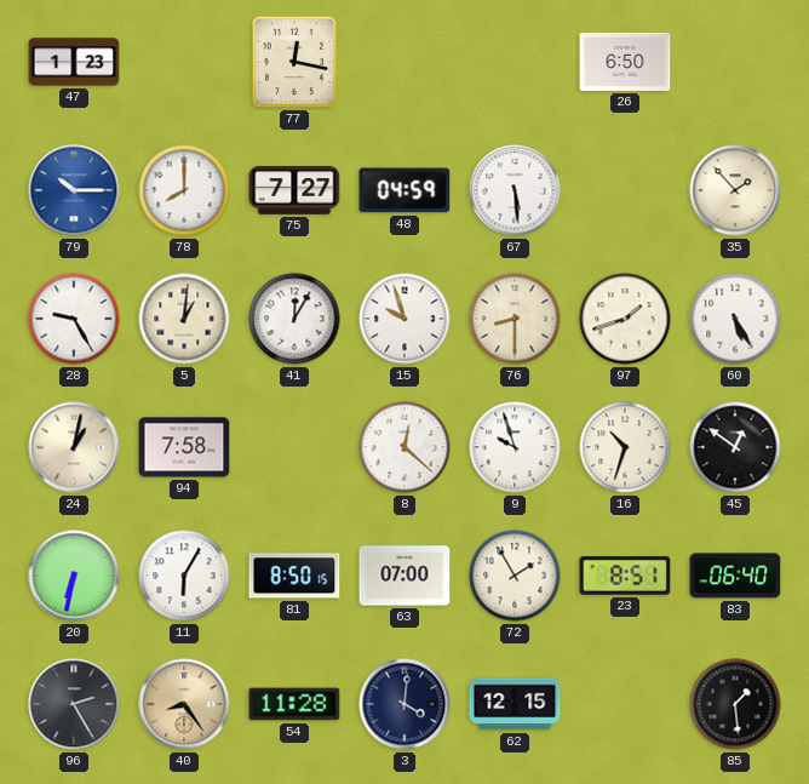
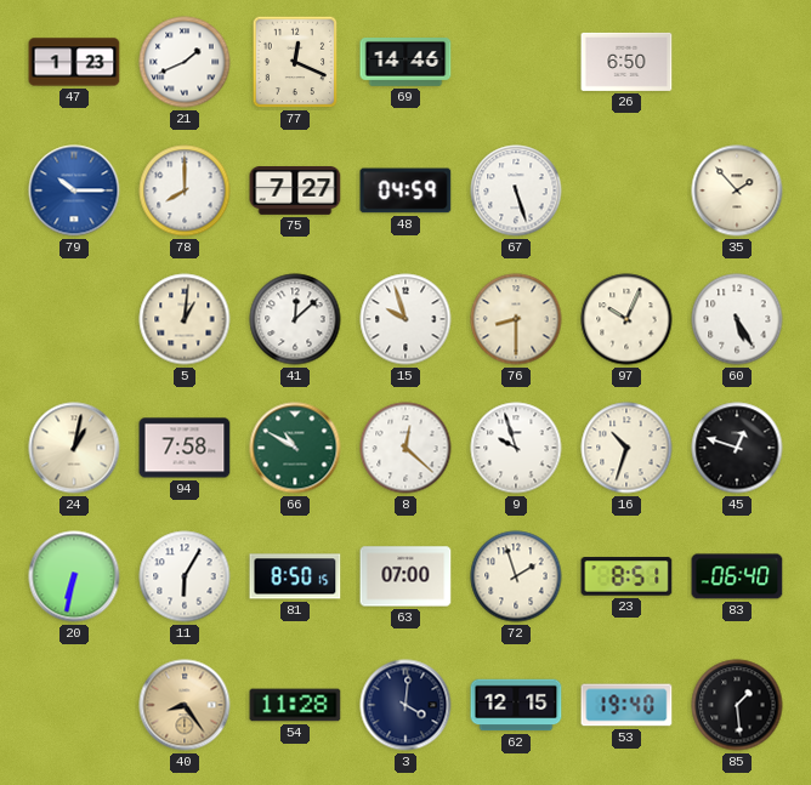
21: none -> 1:41
77: 12:17 -> 12:19
69: none -> 14:46
67: 5:29 -> 5:27
28: 9:25 -> none
41: 12:05 -> 12:08
97: 1:42 -> 10:04
66: none -> 10:50
45: 12:51 -> 12:48
72: 1:55 -> 1:57
96: 2:25 -> none
53: none -> 19:40
